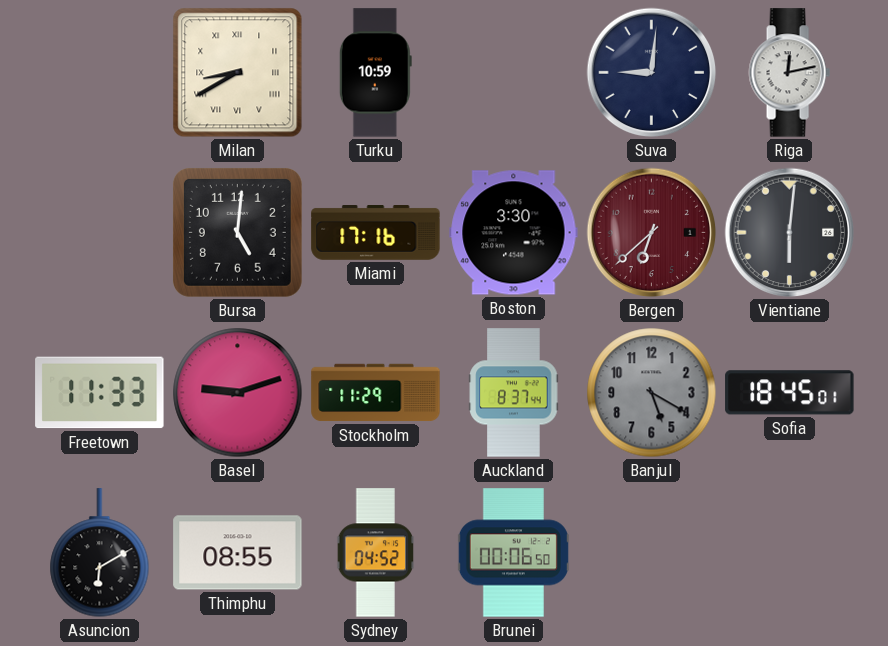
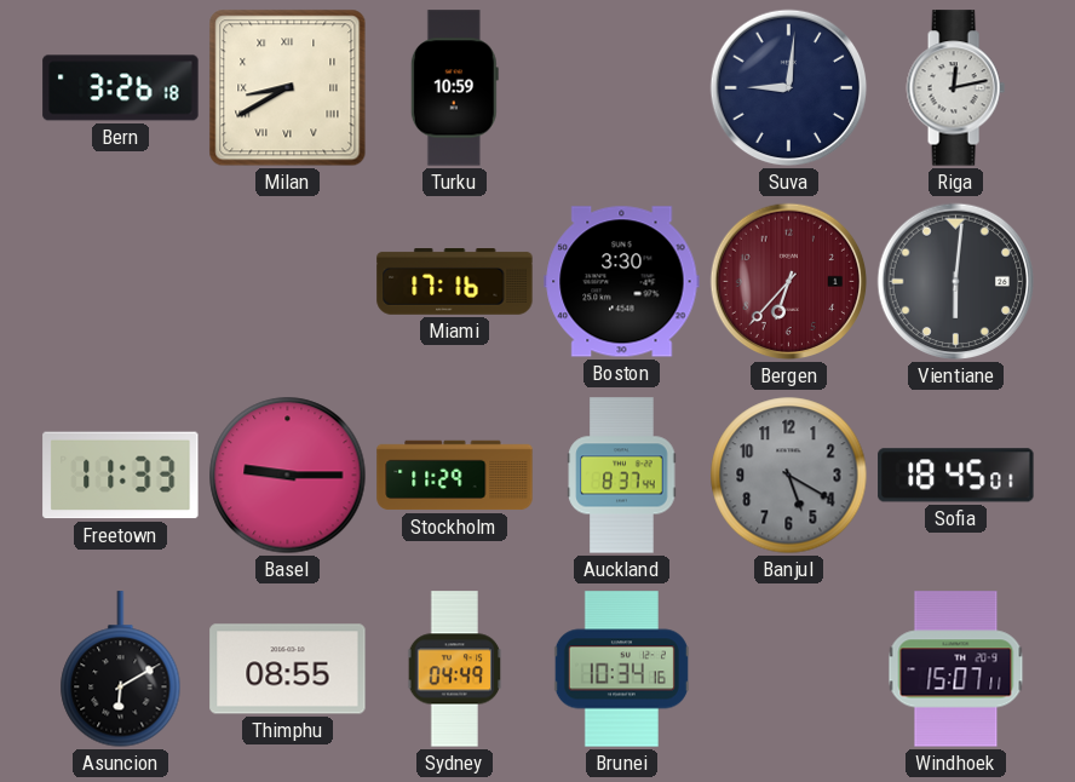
Bern: none -> 3:26
Bursa: 5:01 -> none
Bergen: 6:38 -> 6:37
Basel: 9:12 -> 9:15
Sydney: 04:52 -> 04:49
Brunei: 00:06 -> 10:34
Windhoek: none -> 15:07
